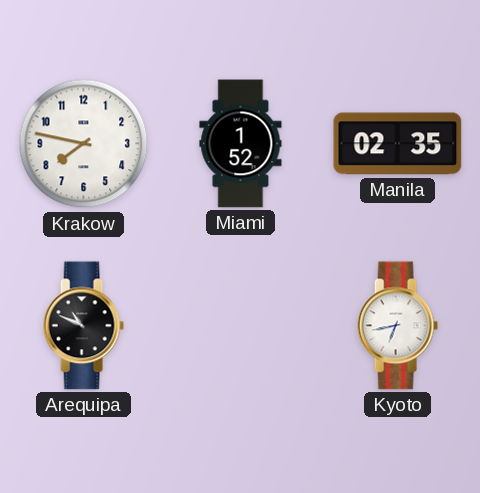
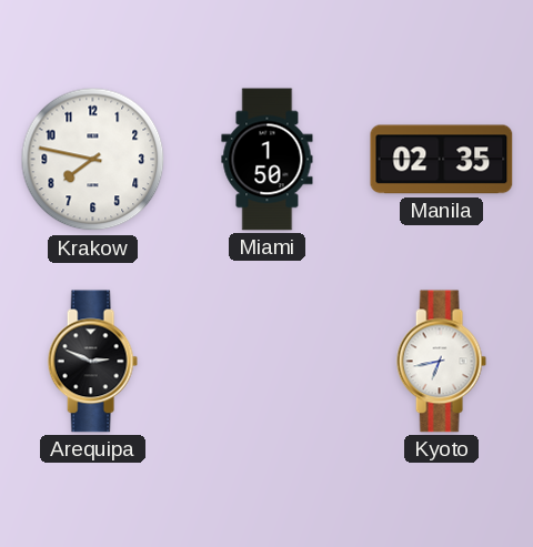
Miami: 1:52 -> 1:50
Arequipa: 10:49 -> 2:49
